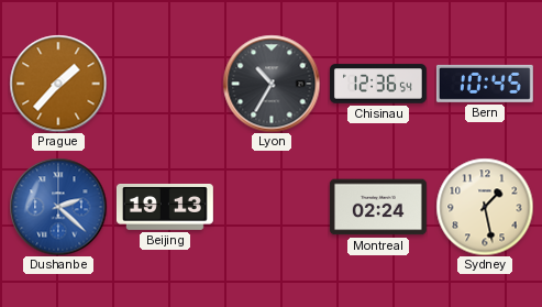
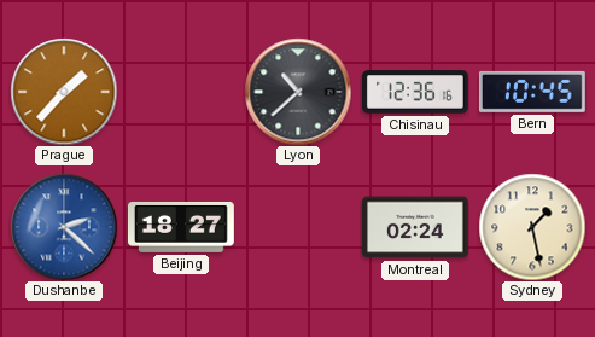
Lyon: 10:35 -> 10:38
Chisinau: 12:36:54 -> 12:36:16
Beijing: 19:13 -> 18:27
